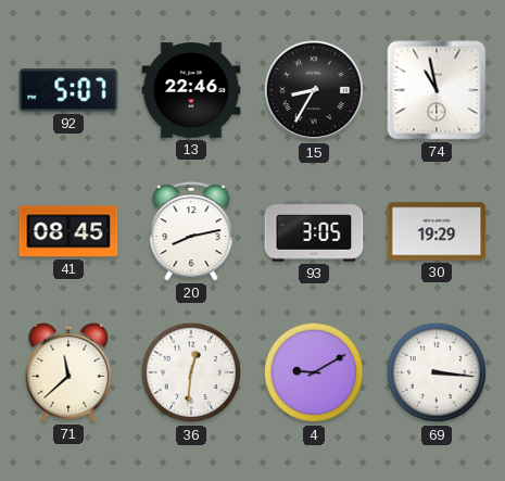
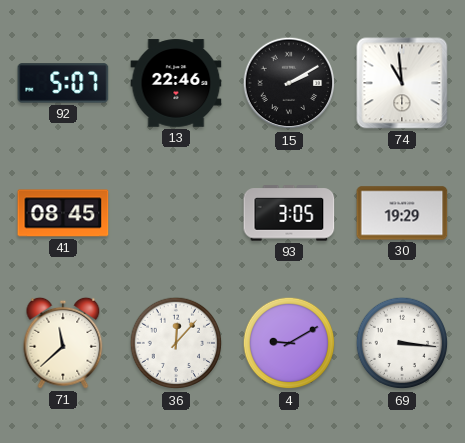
15: 8:35 -> 2:10
74: 10:58 -> 10:59
20: 8:13 -> none
36: 12:31 -> 12:07
